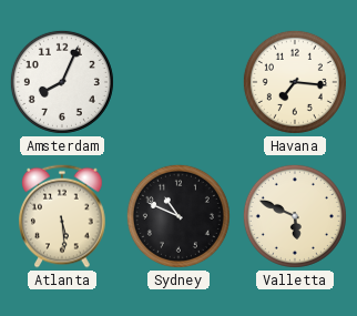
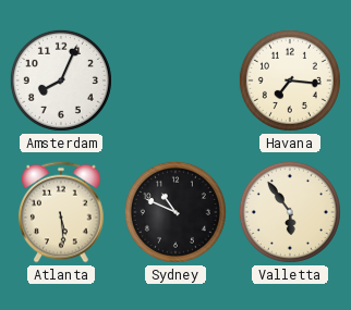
Valletta: 5:49 -> 5:54
